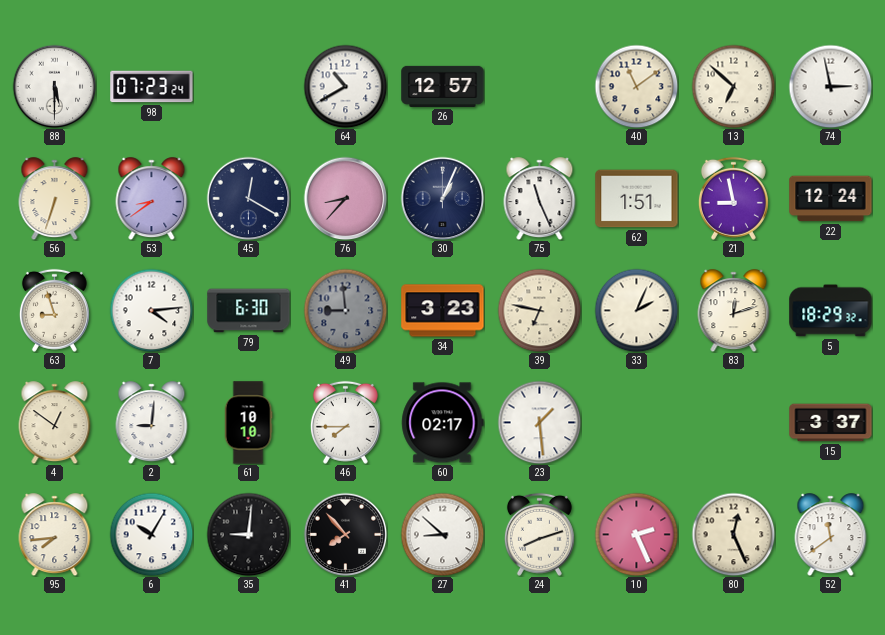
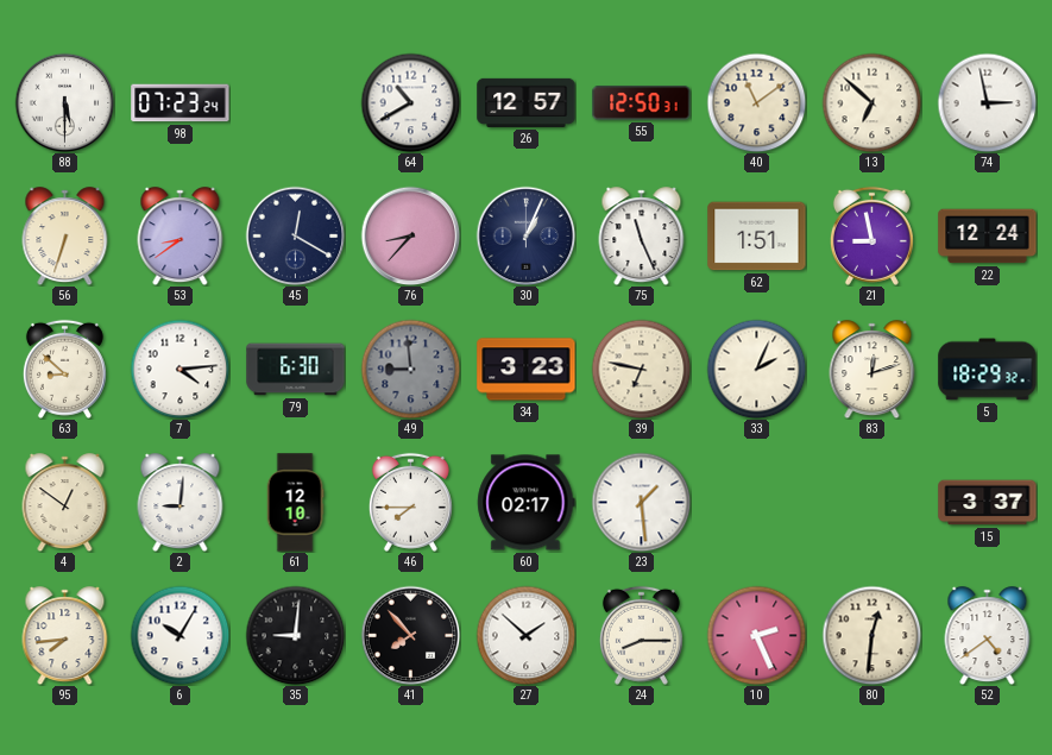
55: none -> 12:50
63: 8:57 -> 8:52
61: 10:10 -> 12:10
27: 8:52 -> 1:52
24: 8:12 -> 8:15
80: 12:26 -> 12:31
52: 11:39 -> 4:39
